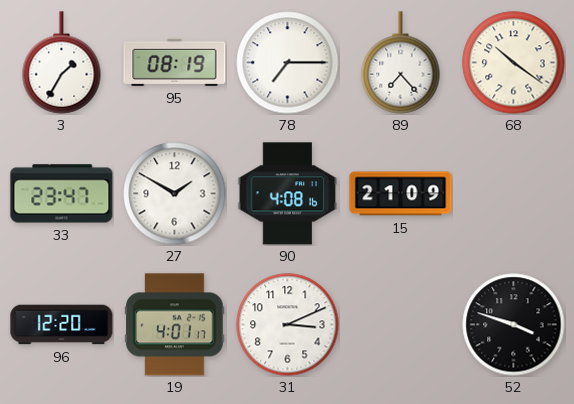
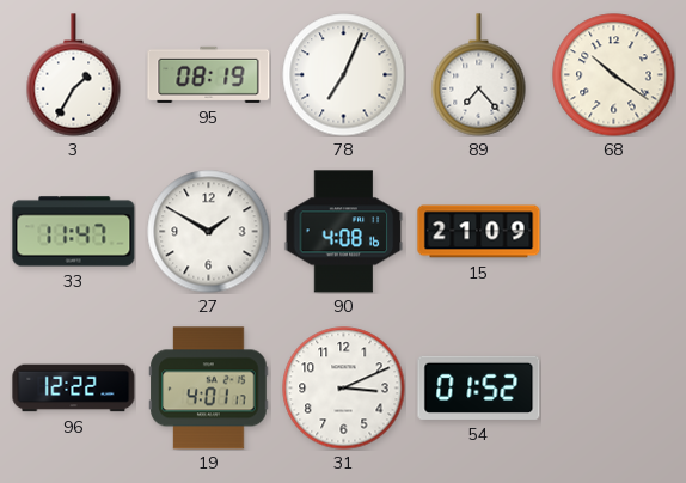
78: 7:15 -> 7:04
33: 23:47 -> 11:47
96: 12:20 -> 12:22
54: none -> 01:52
52: 3:48 -> none
